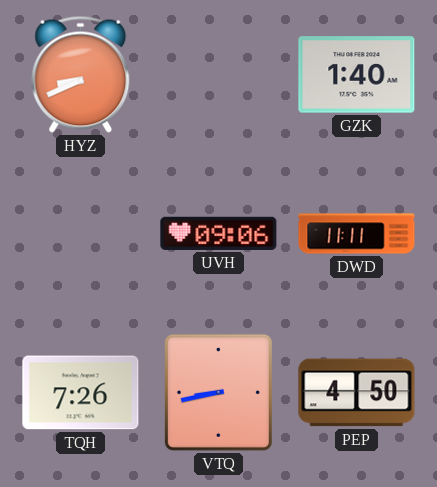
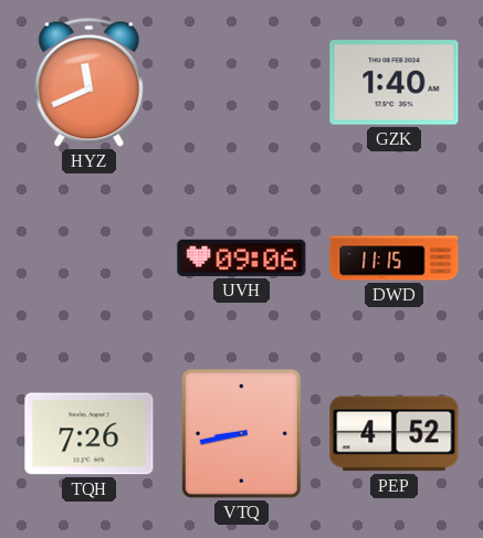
HYZ: 8:41 -> 11:41
DWD: 11:11 -> 11:15
PEP: 4:50 -> 4:52
